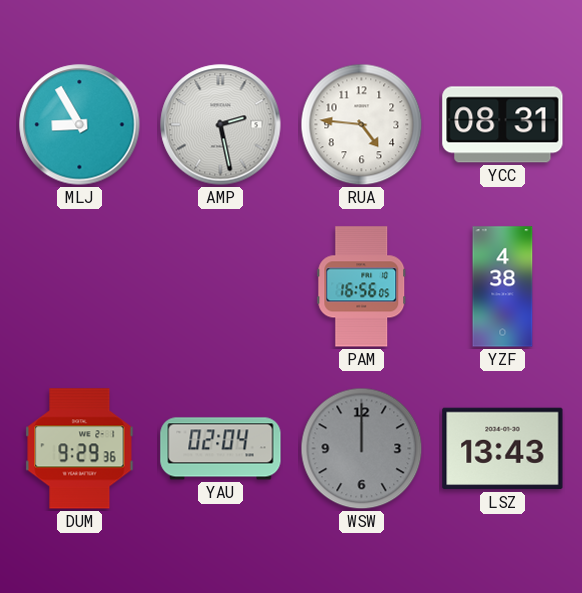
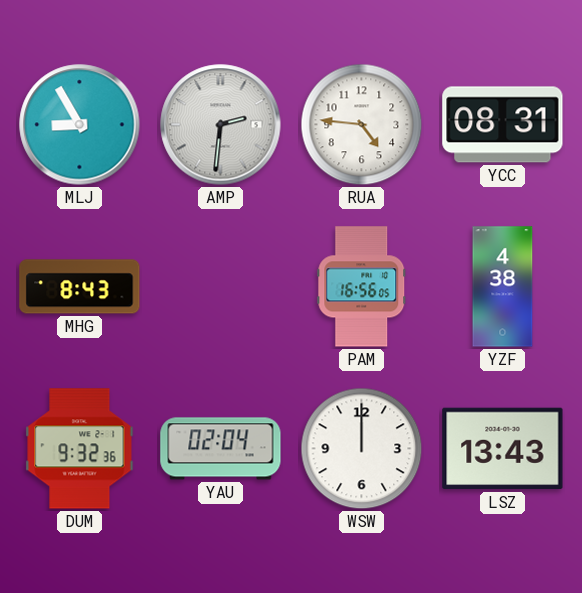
AMP: 2:28 -> 2:31
MHG: none -> 8:43
DUM: 9:29 -> 9:32
WSW dial: grey -> white
